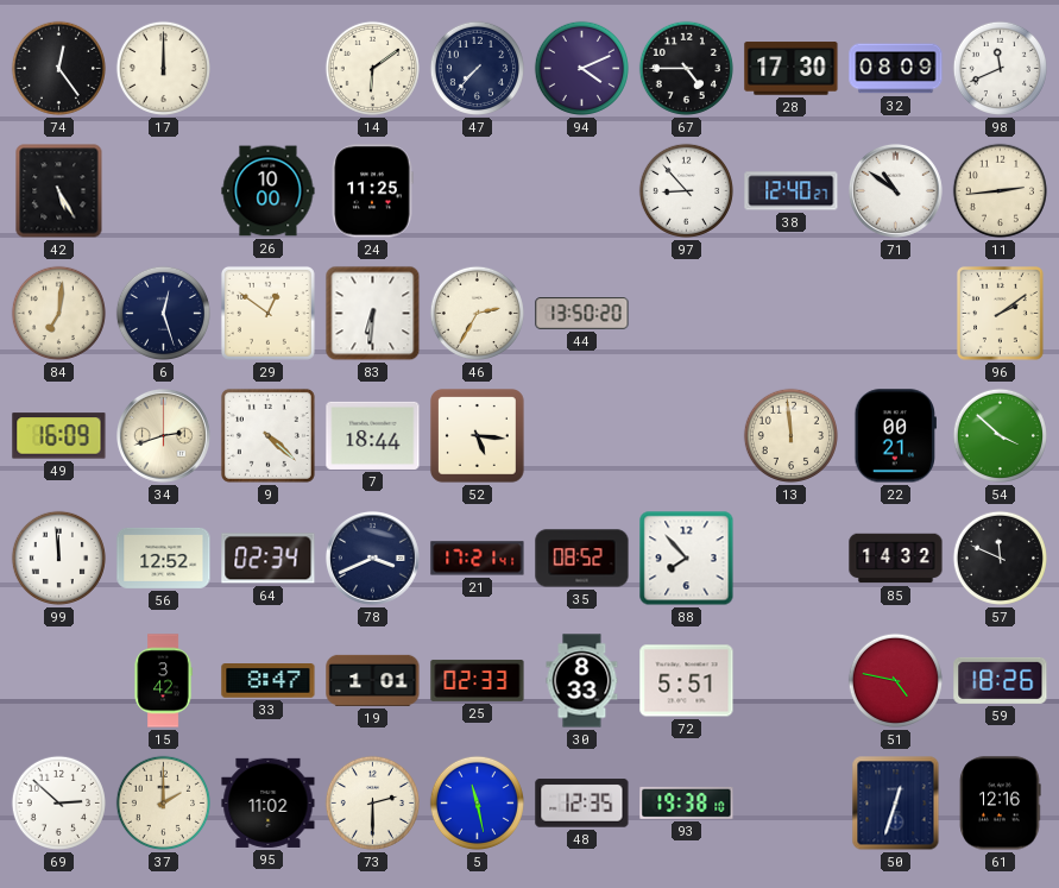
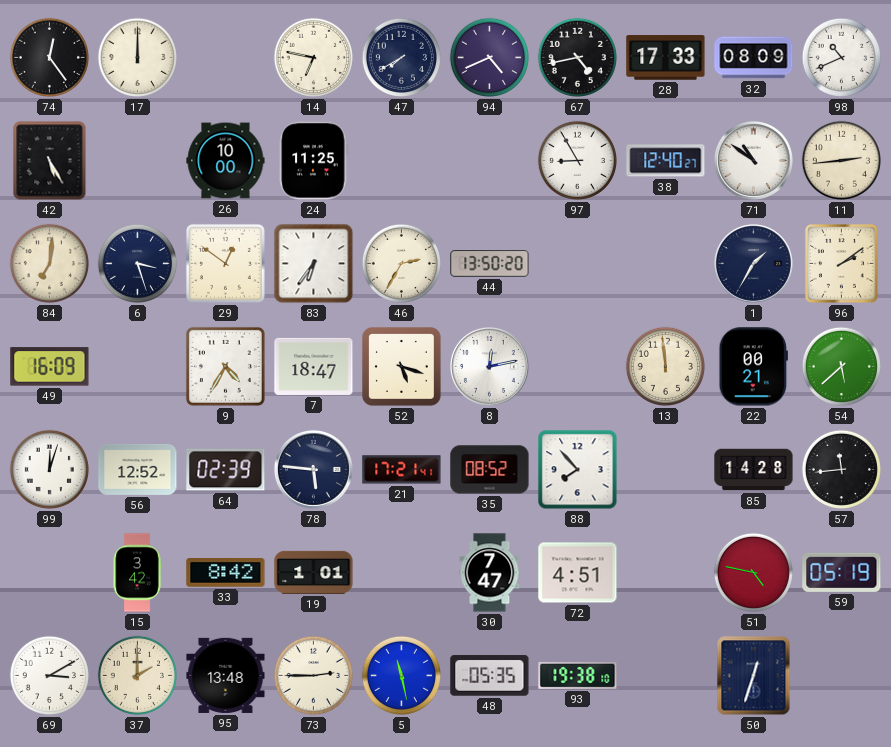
14: 6:09 -> 6:47
47: 7:37 -> 7:40
94: 4:11 -> 4:41
67: 4:45 -> 4:43
28: 17:30 -> 17:33
98: 11:41 -> 10:41
97: 8:53 -> 8:55
6: 12:27 -> 3:27
83: 6:31 -> 6:36
1: none -> 1:35
34: 2:42 -> none
9: 4:22 -> 4:35
7: 18:44 -> 18:47
52: 5:16 -> 5:18
8: none -> 12:13
54: 3:52 -> 5:38
99: 11:59 -> 12:03
64: 02:34 -> 02:39
78: 3:41 -> 5:46
85: 14:32 -> 14:28
57: 11:49 -> 11:44
33: 8:47 -> 8:42
25: 02:33 -> none
30: 8:33 -> 7:47
72: 5:51 -> 4:51
59: 18:26 -> 05:19
69: 2:52 -> 3:10
95: 11:02 -> 13:48
73: 2:30 -> 2:45
48: 12:35 -> 05:35
61: 12:16 -> none
